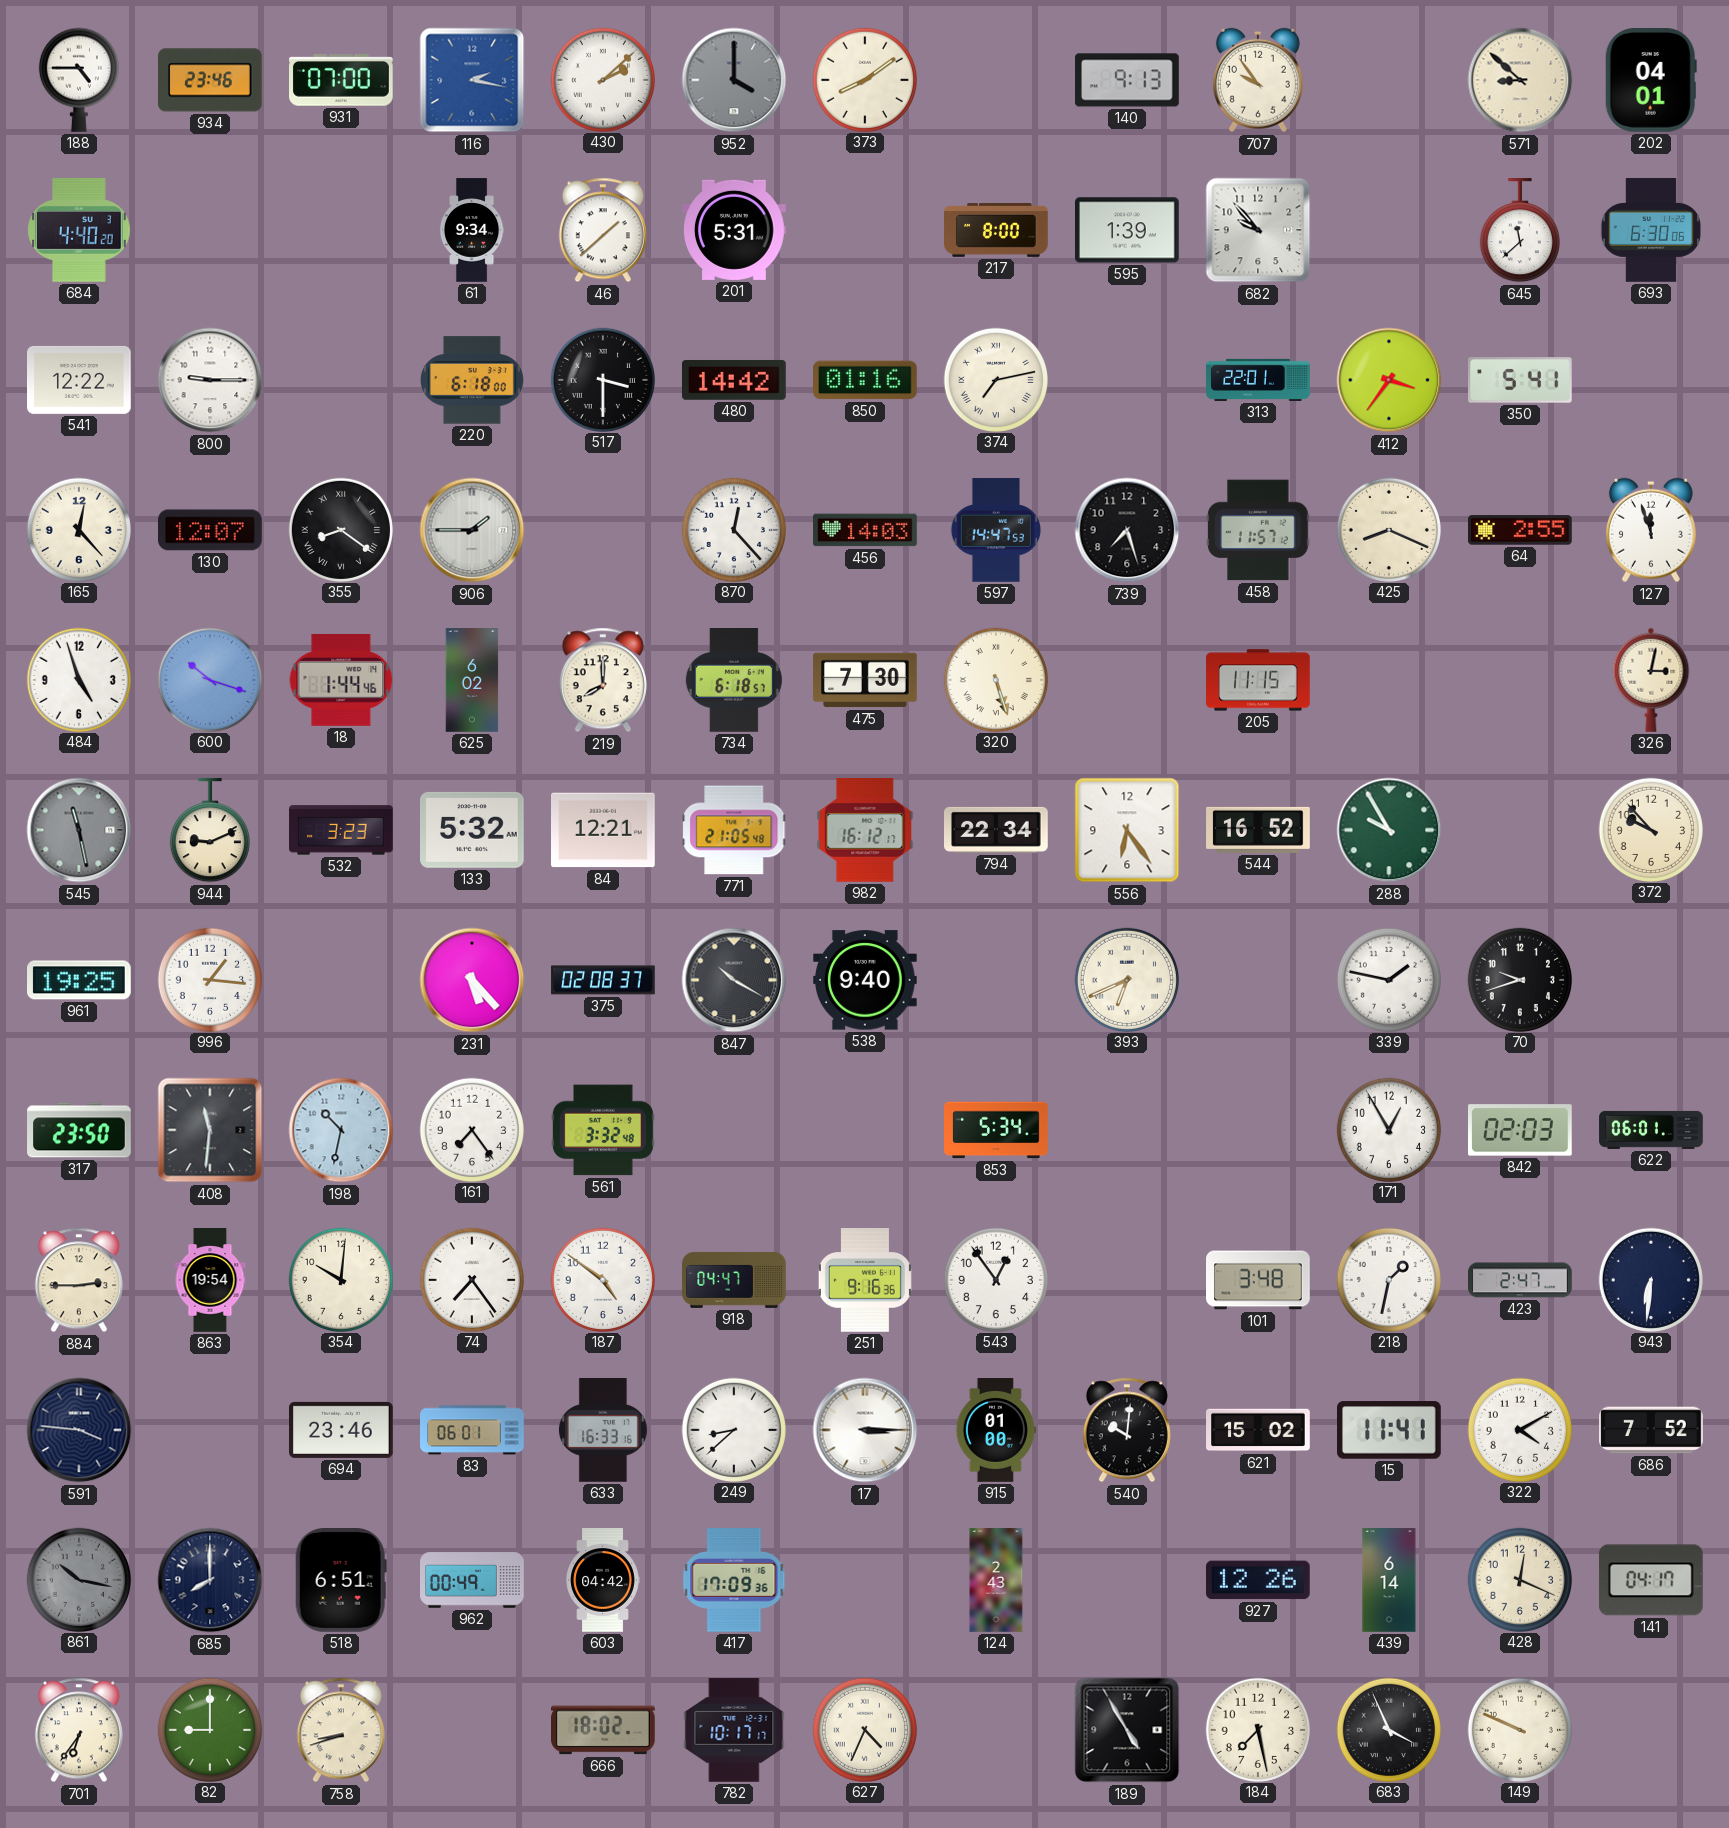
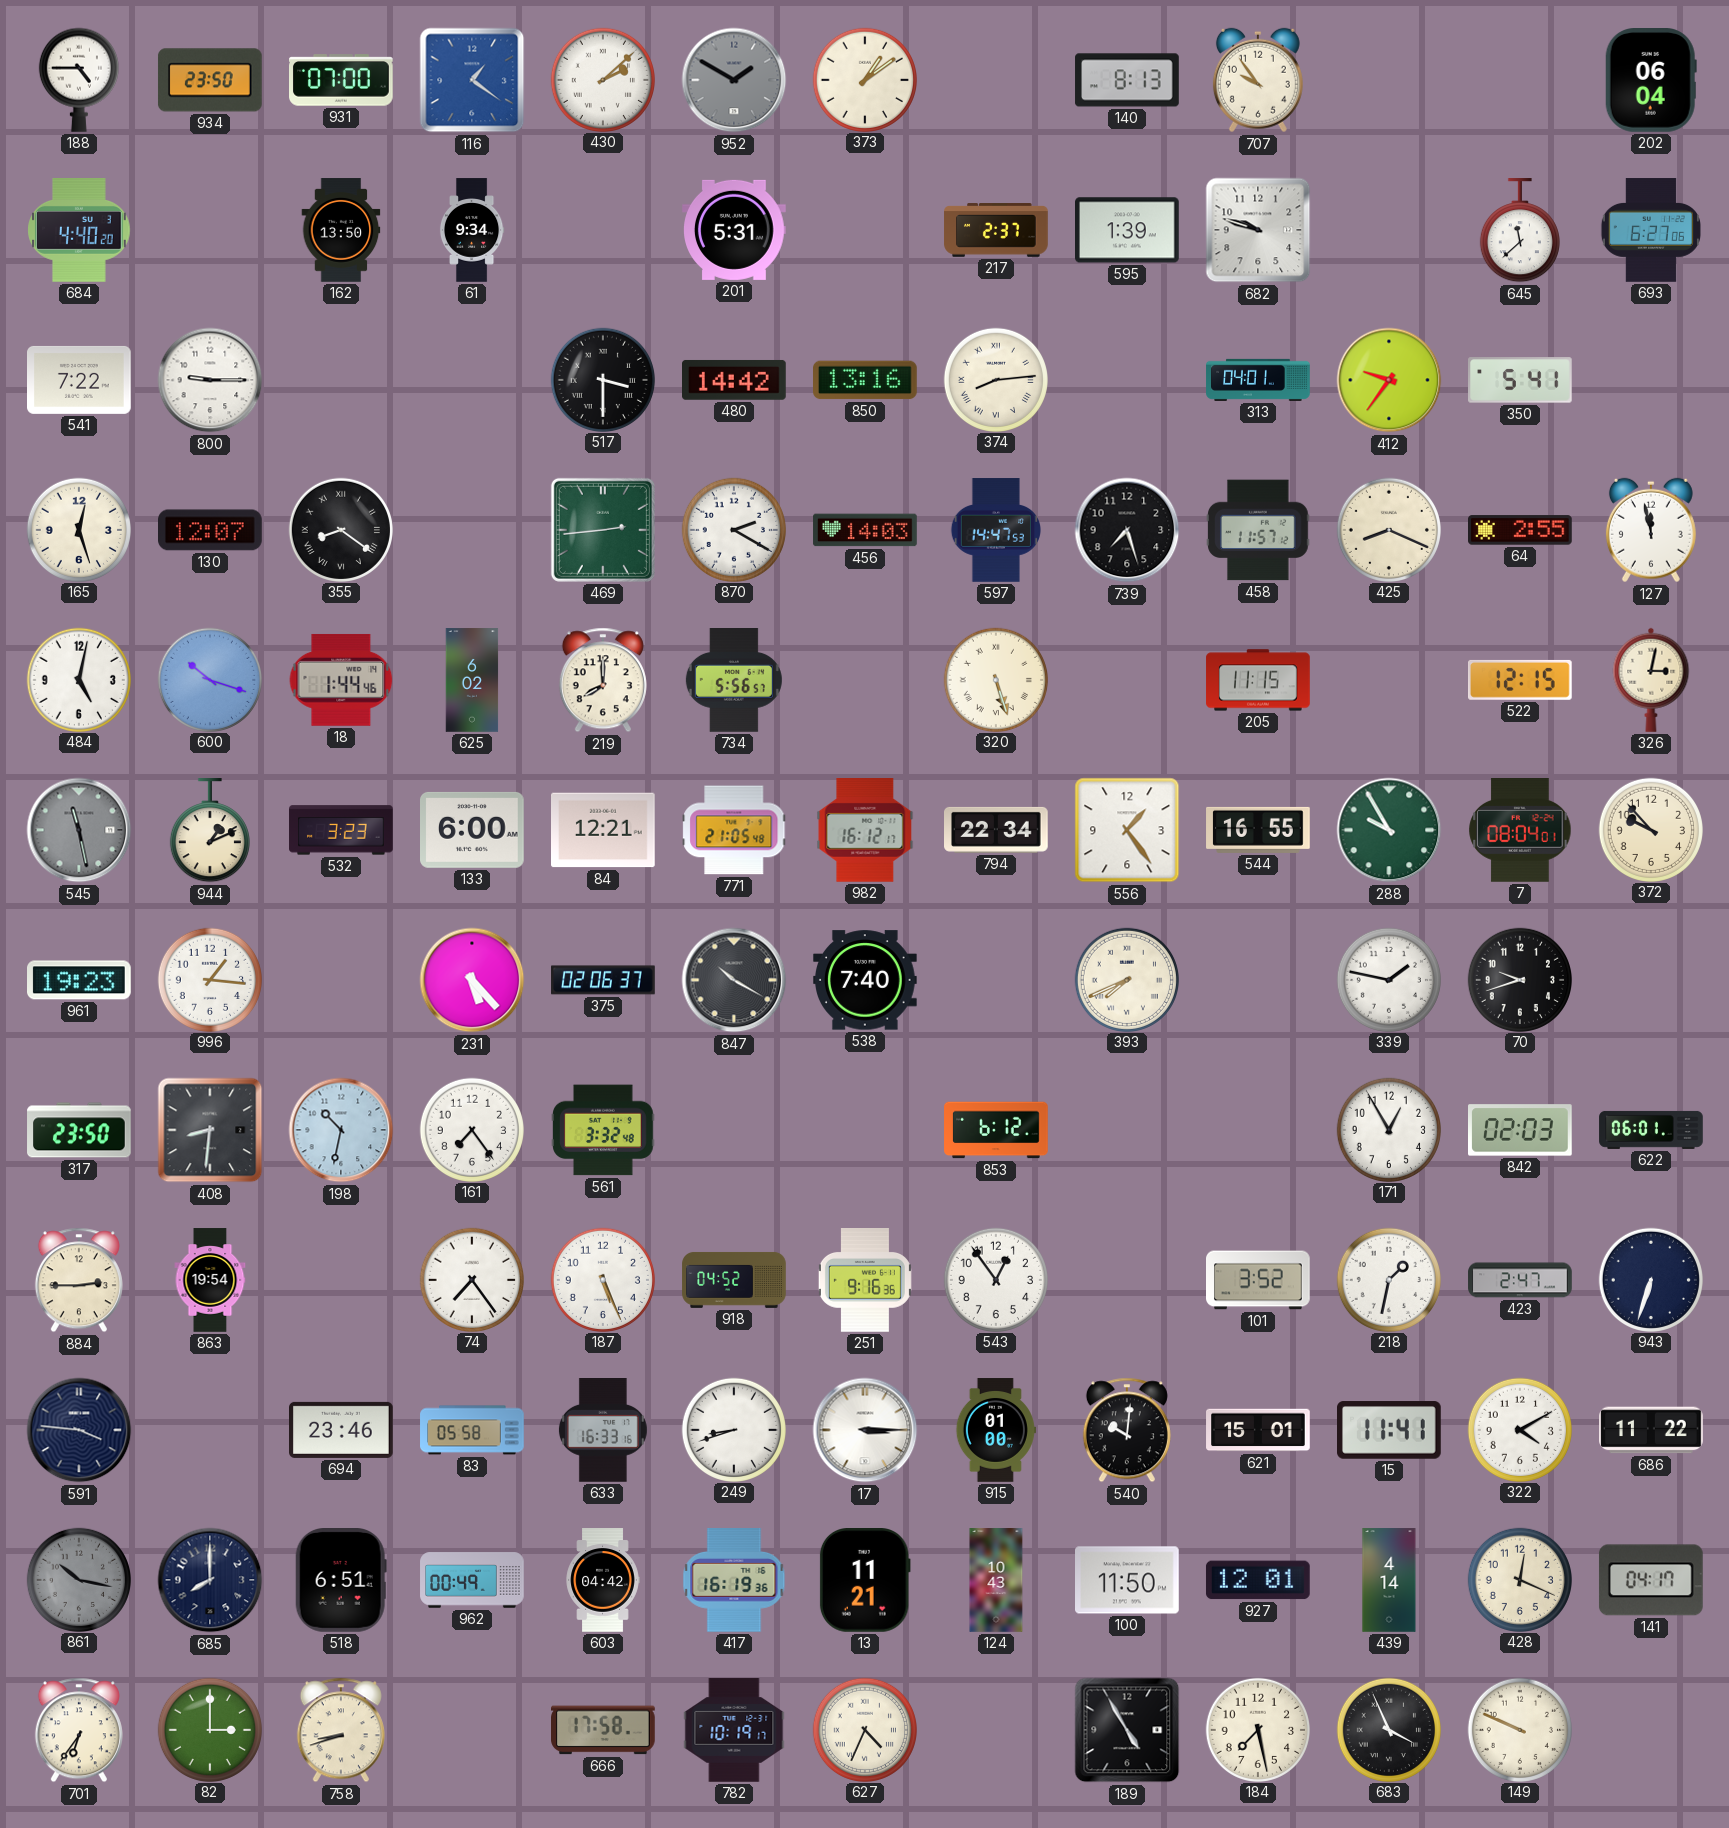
934: 23:46 -> 23:50
116: 2:17 -> 1:21
952: 4:00 -> 1:50
373: 8:09 -> 1:09
140: 9:13 -> 8:13
571: 8:52 -> none
202: 04:01 -> 06:04
162: none -> 13:50
46: 1:38 -> none
217: 8:00 -> 2:37
682: 9:53 -> 9:48
693: 6:30 -> 6:27
541: 12:22 -> 7:22
220: 6:18 -> none
850: 01:16 -> 13:16
374: 7:13 -> 8:14
313: 22:01 -> 04:01
412: 3:36 -> 9:36
165: 12:23 -> 12:27
906: 1:45 -> none
469: none -> 2:44
870: 12:23 -> 2:20
127: 11:57 -> 11:58
484: 4:57 -> 5:02
734: 6:18 -> 5:56
475: 7:30 -> none
522: none -> 12:15
944: 9:11 -> 1:11
133: 5:32 -> 6:00
556: 6:24 -> 1:24
544: 16:52 -> 16:55
7: none -> 08:04
961: 19:25 -> 19:23
375: 02:08 -> 02:06
538: 9:40 -> 7:40
393: 6:41 -> 7:41
408: 11:31 -> 8:31
853: 5:34 -> 6:12
354: 10:01 -> none
187: 4:51 -> 5:26
918: 04:47 -> 04:52
101: 3:48 -> 3:52
943: 6:31 -> 6:33
83: 06:01 -> 05:58
249: 8:38 -> 8:42
621: 15:02 -> 15:01
686: 7:52 -> 11:22
417: 17:09 -> 16:19
13: none -> 11:21
124: 2:43 -> 10:43
100: none -> 11:50
927: 12:26 -> 12:01
439: 6:14 -> 4:14
82: 9:00 -> 3:00
666: 18:02 -> 17:58
782: 10:17 -> 10:19
